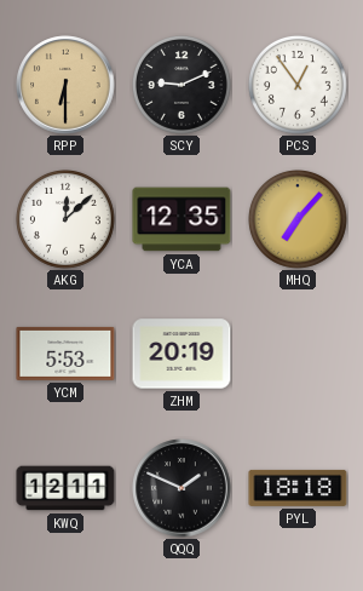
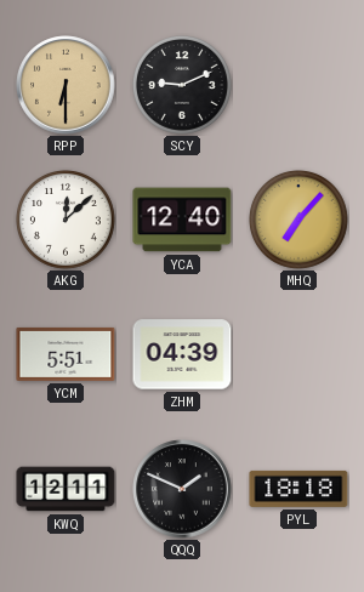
PCS: 12:54 -> none
YCA: 12:35 -> 12:40
YCM: 5:53 -> 5:51
ZHM: 20:19 -> 04:39
